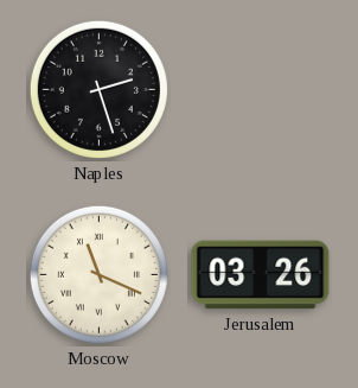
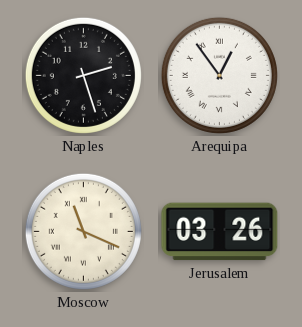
Arequipa: none -> 12:54
